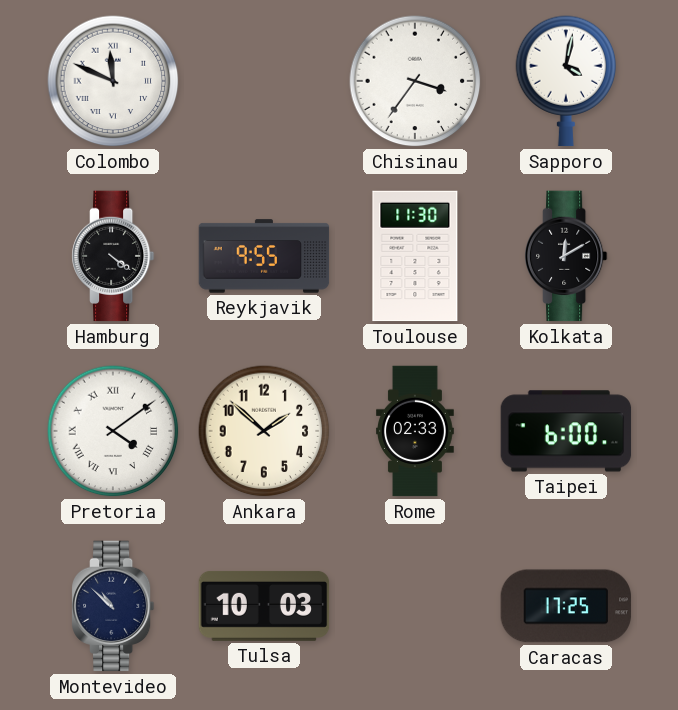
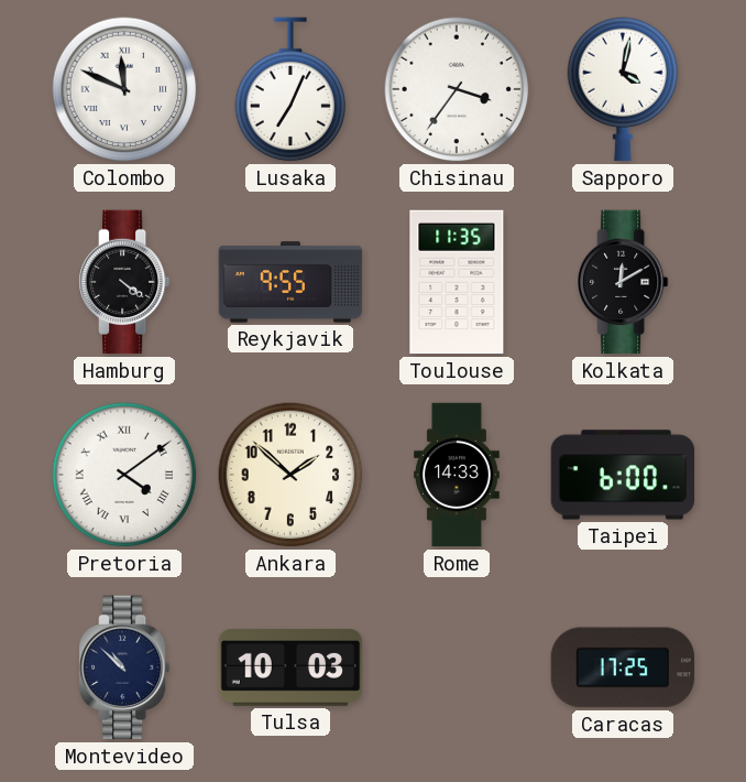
Lusaka: none -> 7:04
Toulouse: 11:30 -> 11:35
Rome: 02:33 -> 14:33
